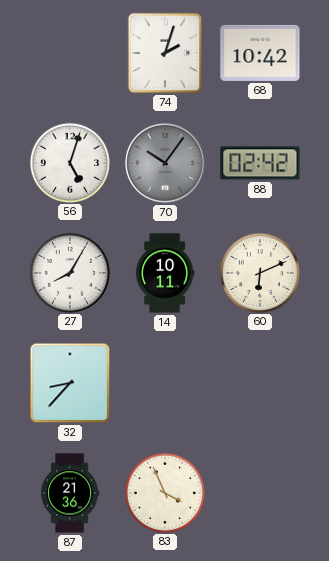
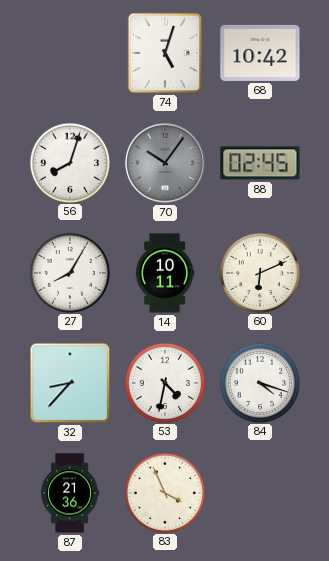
74: 2:03 -> 5:03
56: 5:03 -> 8:03
88: 02:42 -> 02:45
53: none -> 4:32
84: none -> 4:18
